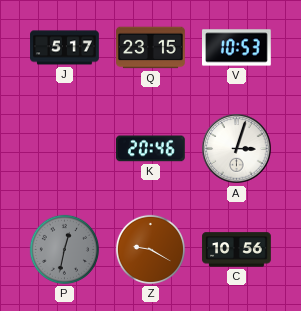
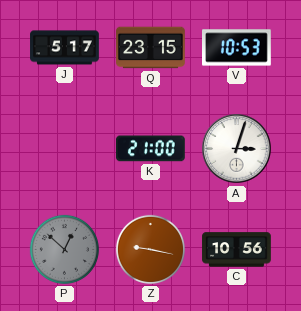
K: 20:46 -> 21:00
P: 12:32 -> 12:52
Z: 9:20 -> 9:17
